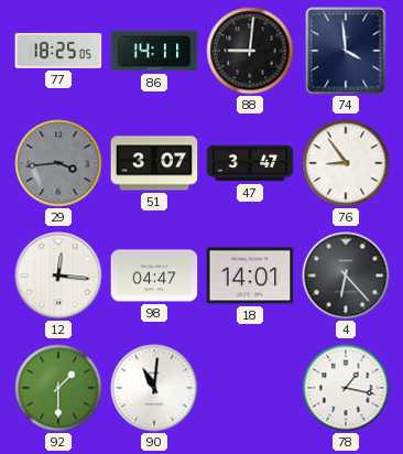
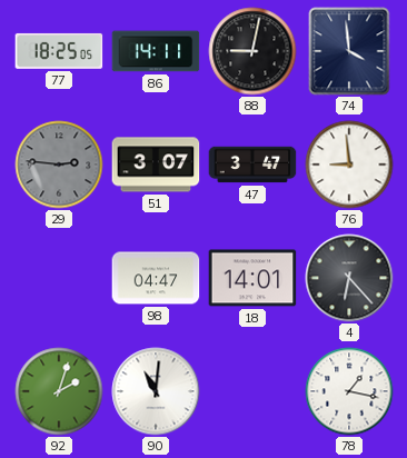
88: 9:01 -> 9:02
29: 3:44 -> 2:46
76: 8:54 -> 8:59
12: 12:16 -> none
92: 1:30 -> 2:03
